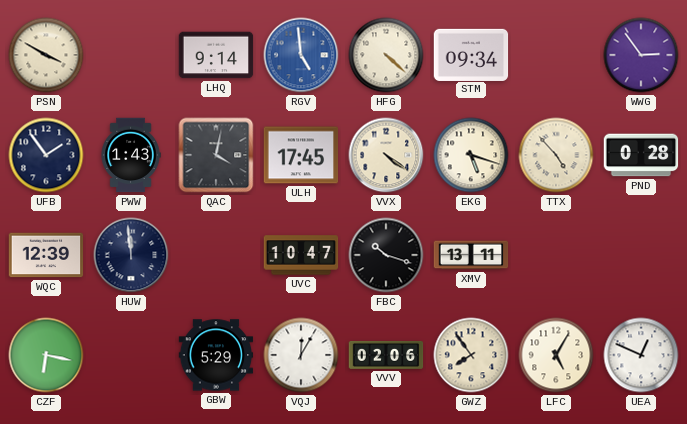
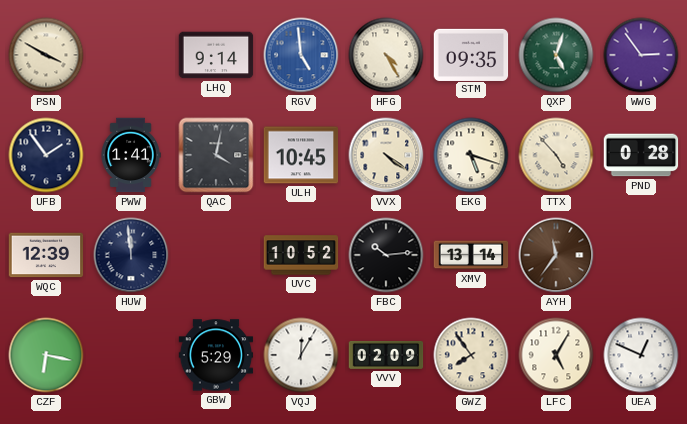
HFG: 4:22 -> 4:25
STM: 09:34 -> 09:35
QXP: none -> 5:03
PWW: 1:43 -> 1:41
ULH: 17:45 -> 10:45
UVC: 10:47 -> 10:52
FBC: 10:18 -> 10:14
XMV: 13:11 -> 13:14
AYH: none -> 11:36
VVV: 02:06 -> 02:09
